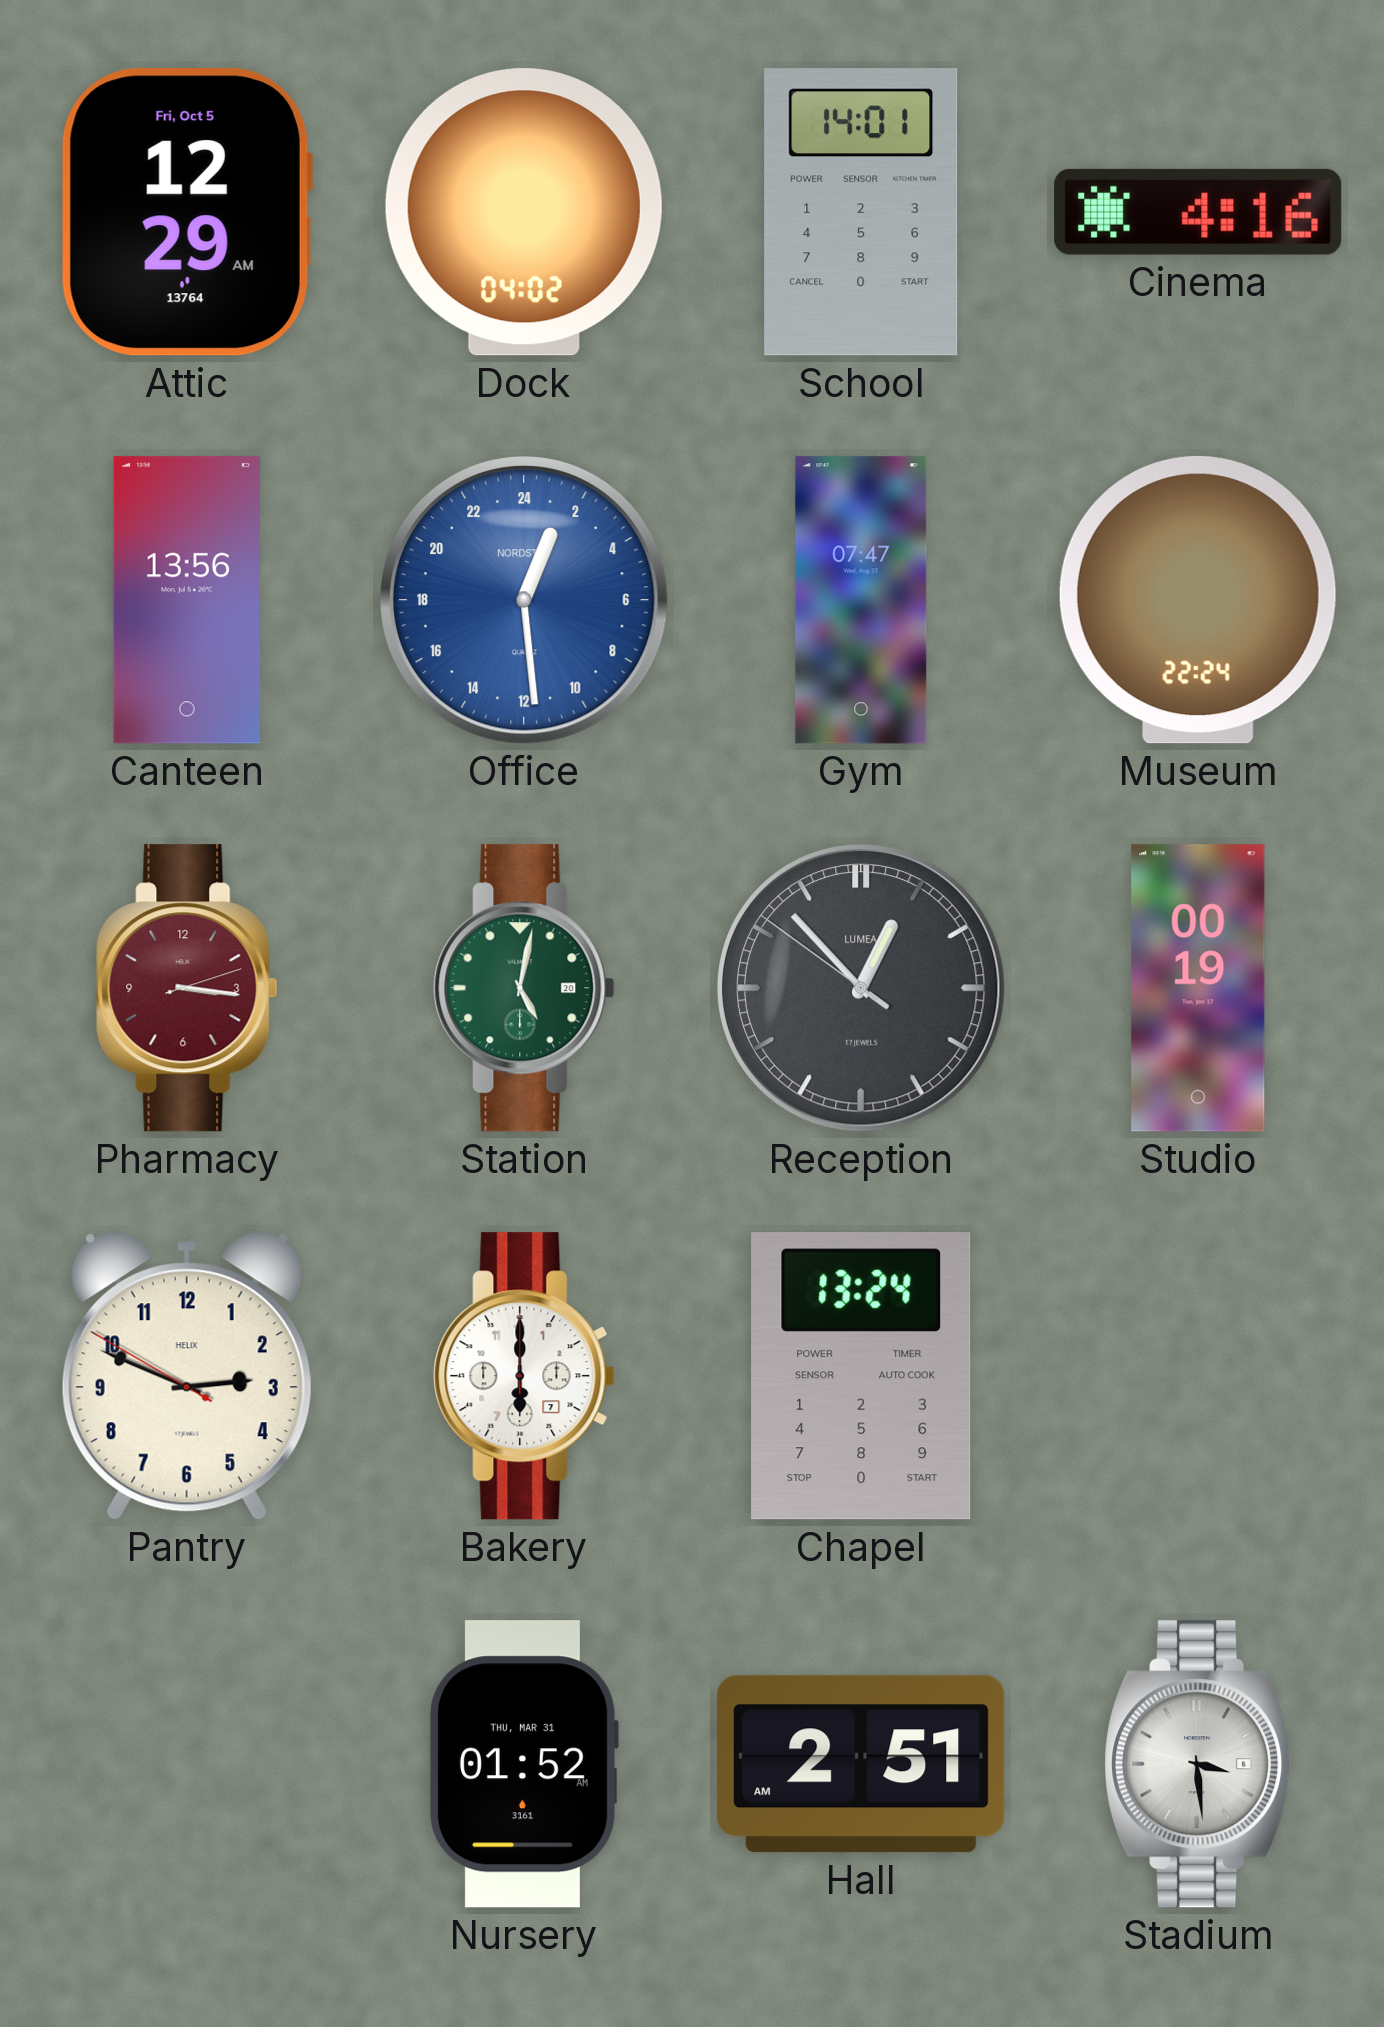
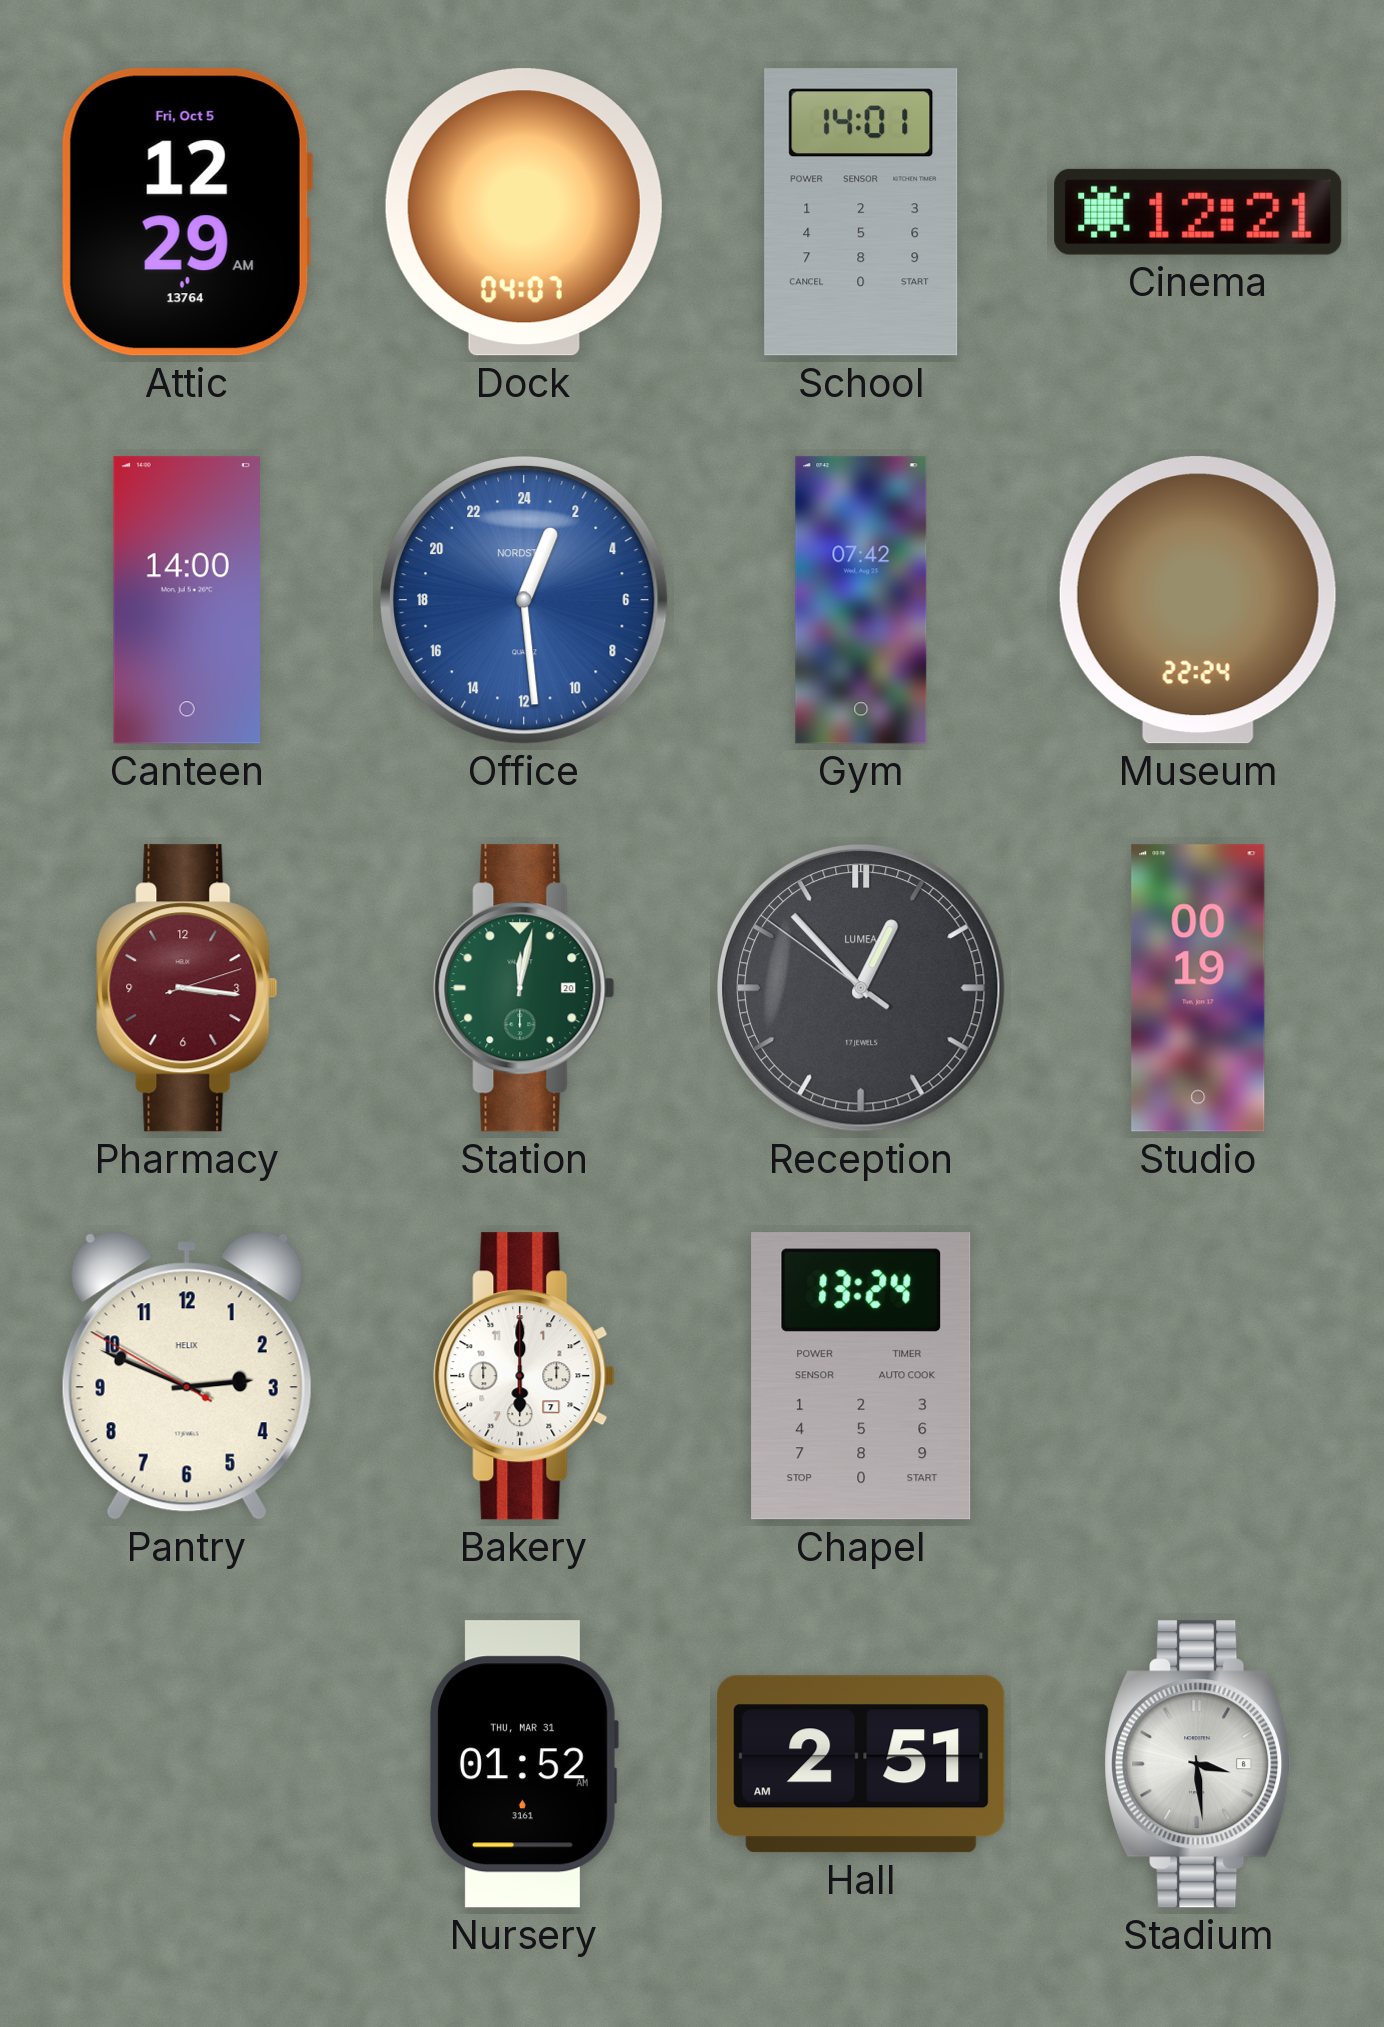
Dock: 04:02 -> 04:07
Cinema: 4:16 -> 12:21
Canteen: 13:56 -> 14:00
Gym: 07:47 -> 07:42
Station: 5:02 -> 12:02
